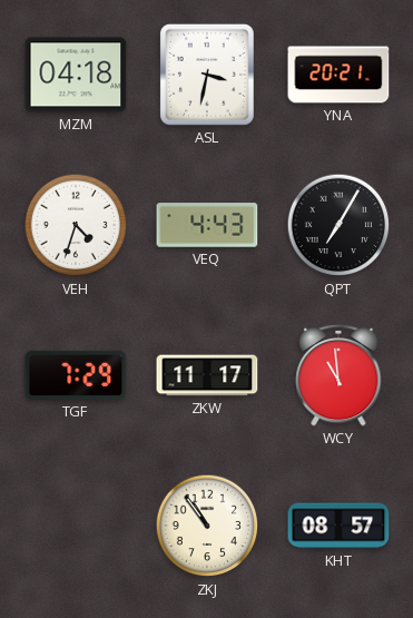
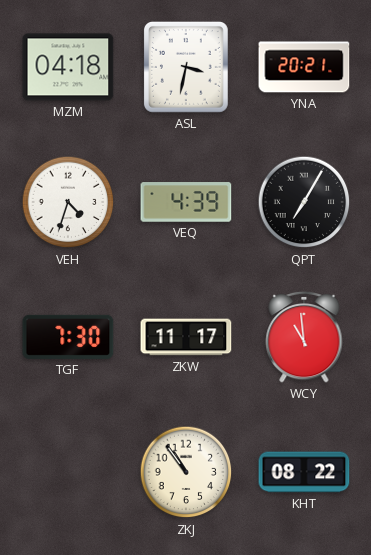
VEQ: 4:43 -> 4:39
TGF: 7:29 -> 7:30
KHT: 08:57 -> 08:22
